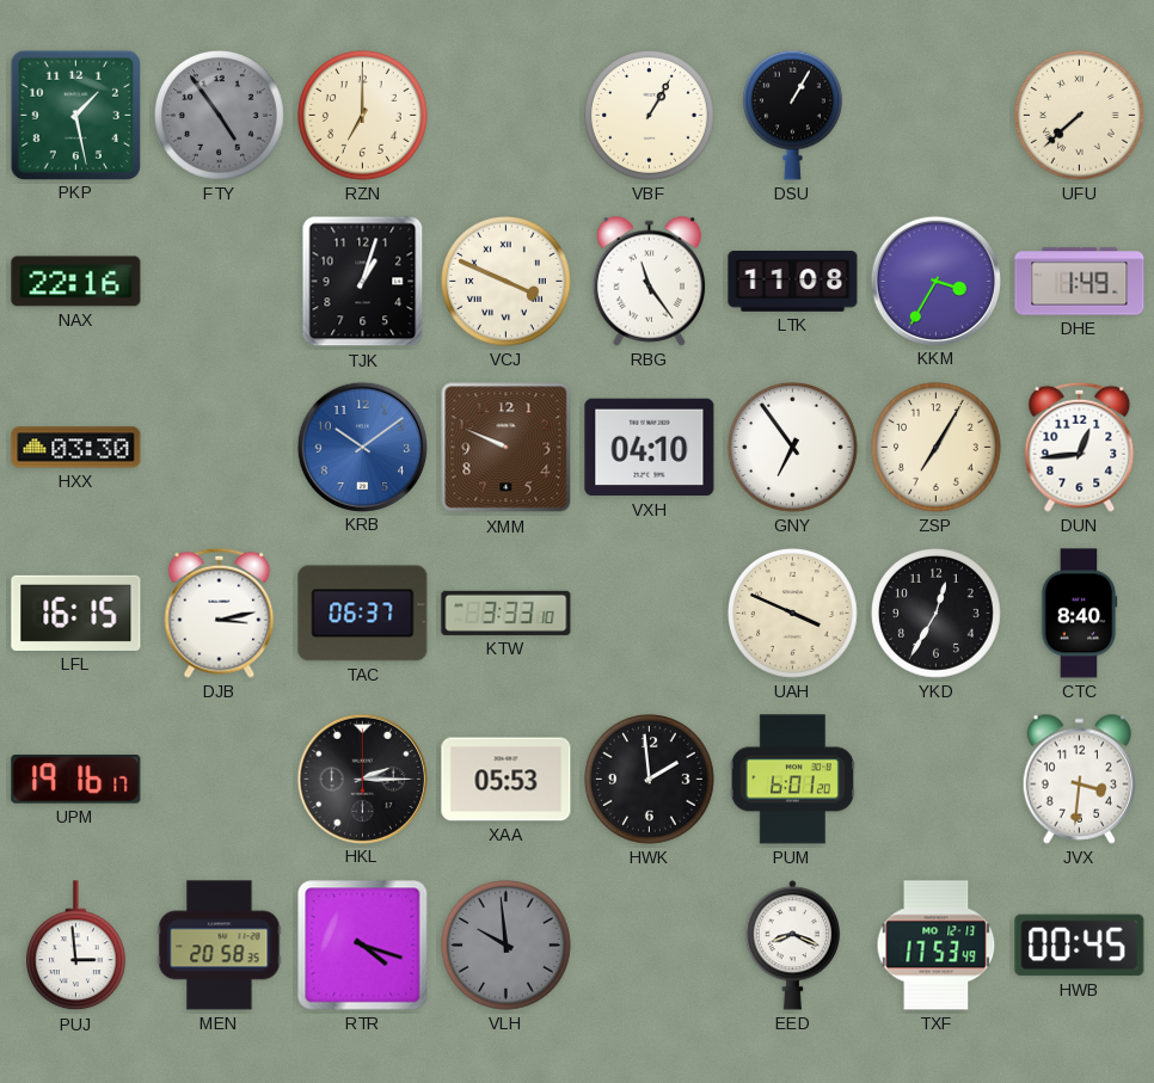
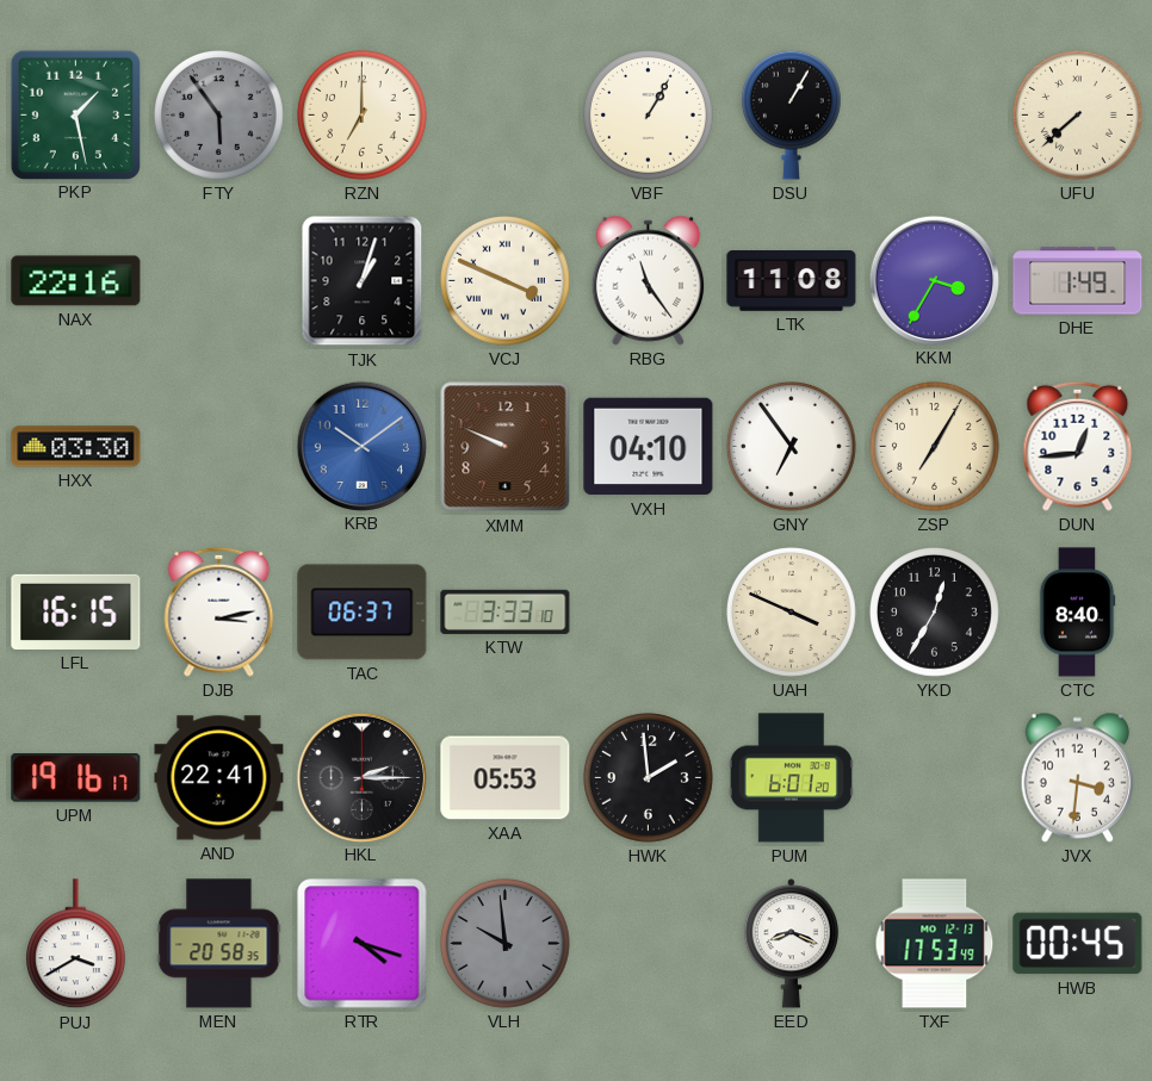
FTY: 4:54 -> 5:54
AND: none -> 22:41
PUJ: 2:59 -> 3:40
